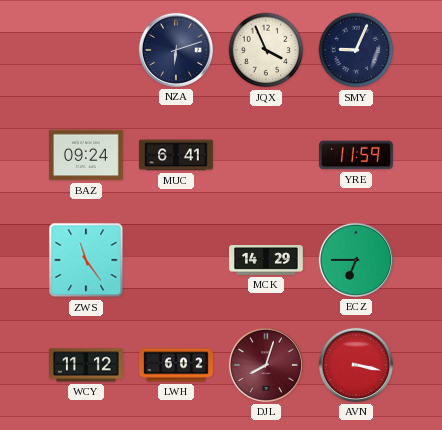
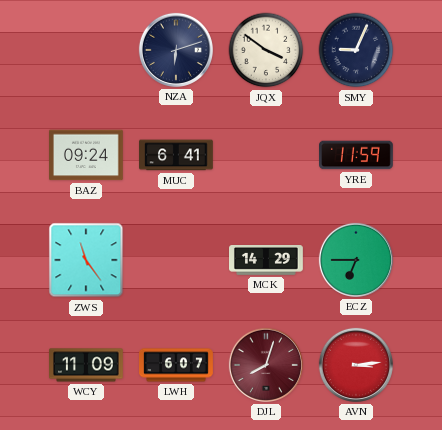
JQX: 3:56 -> 3:51
WCY: 11:12 -> 11:09
LWH: 6:02 -> 6:07
AVN: 3:17 -> 3:14
